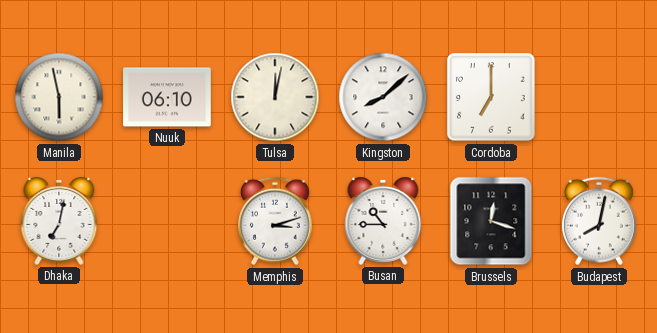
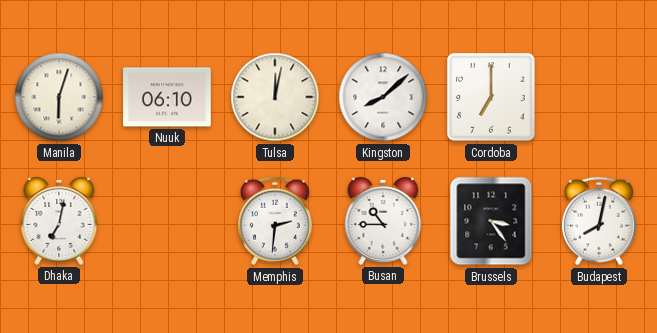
Manila: 5:58 -> 6:03
Memphis: 3:12 -> 2:31
Brussels: 12:18 -> 3:24
